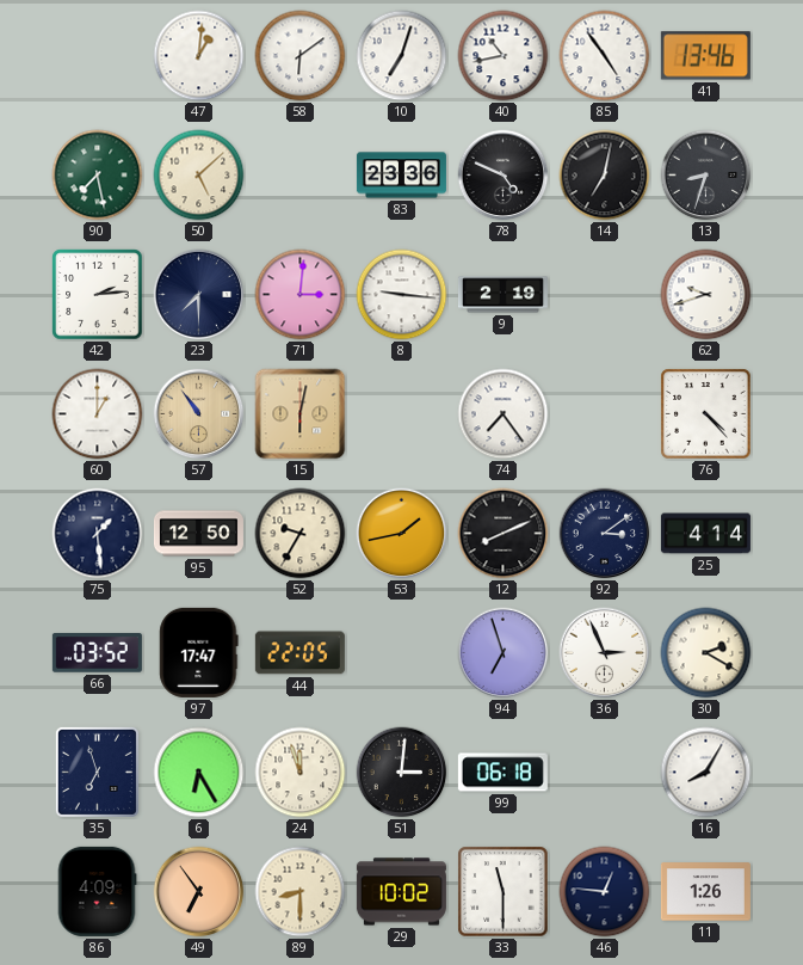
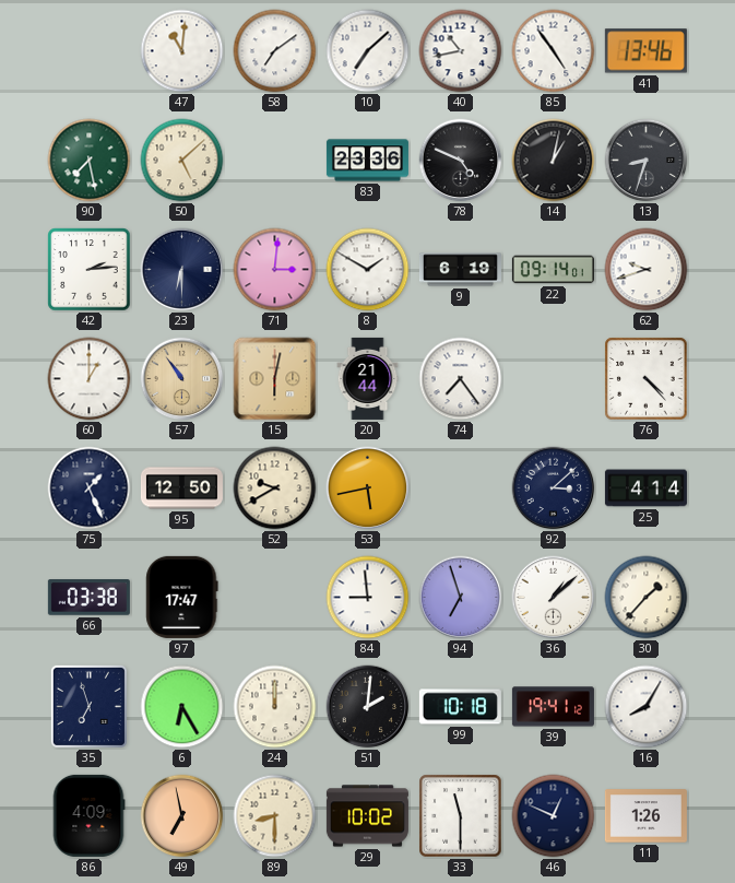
47: 1:01 -> 11:01
58: 6:09 -> 7:09
10: 7:03 -> 7:08
14: 7:02 -> 1:02
23: 7:30 -> 6:30
8: 9:16 -> 1:50
9: 2:19 -> 6:19
22: none -> 09:14
20: none -> 21:44
75: 1:29 -> 1:26
52: 9:35 -> 9:40
53: 1:43 -> 5:43
12: 8:11 -> none
92: 3:09 -> 3:08
66: 03:52 -> 03:38
44: 22:05 -> none
84: none -> 8:59
36: 2:56 -> 1:08
30: 2:20 -> 1:37
24: 11:57 -> 12:00
51: 3:01 -> 2:01
99: 06:18 -> 10:18
39: none -> 19:41
49: 6:54 -> 6:58
46: 12:46 -> 12:49
